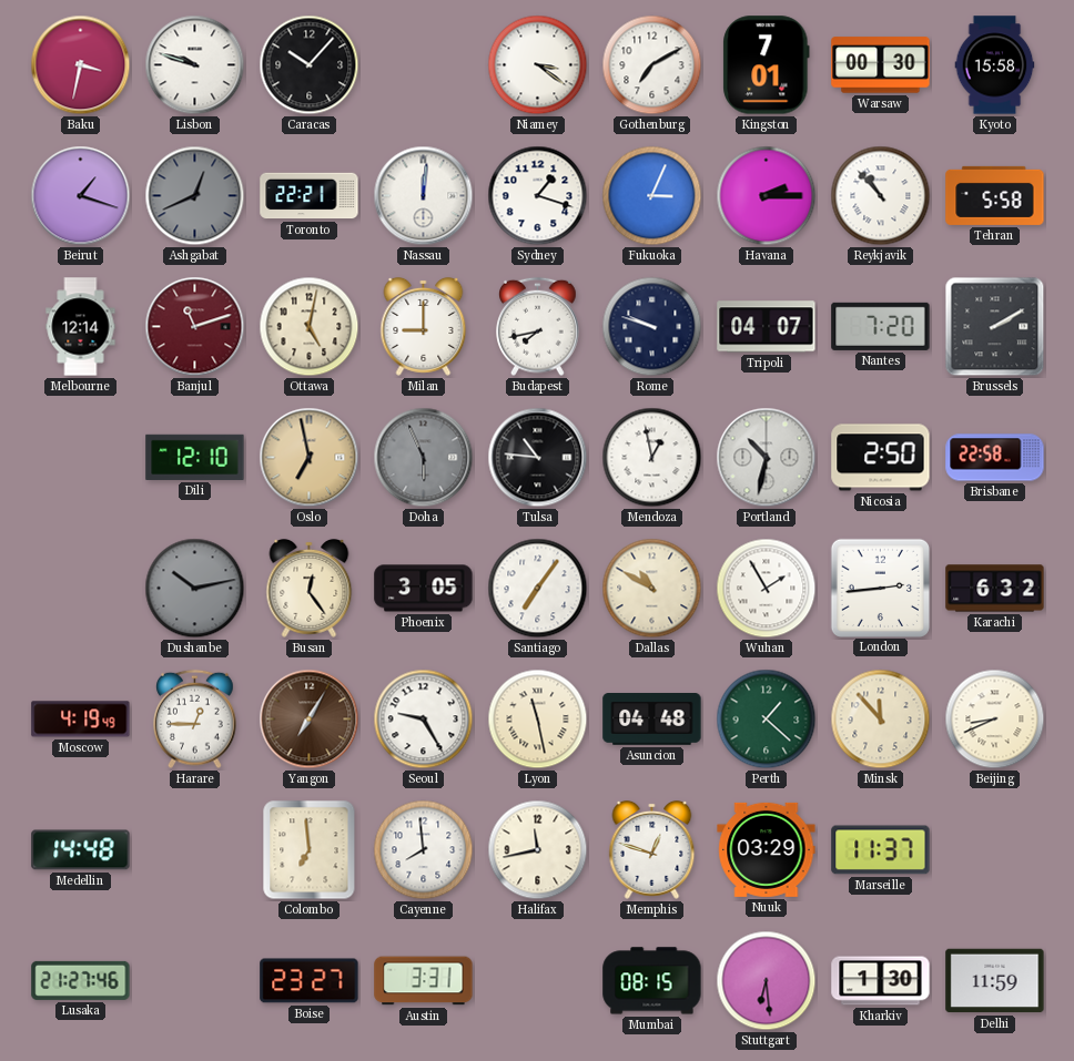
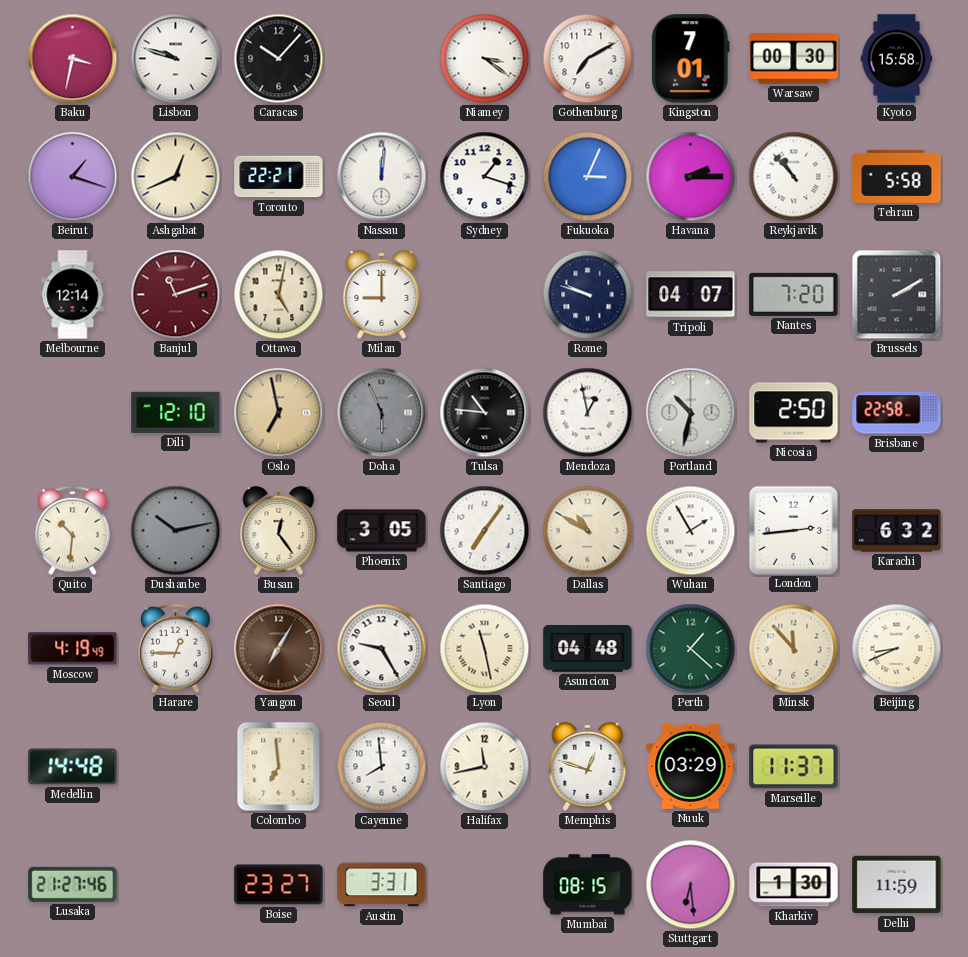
Ashgabat dial: grey -> cream
Budapest: 7:43 -> none
Quito: none -> 10:31
